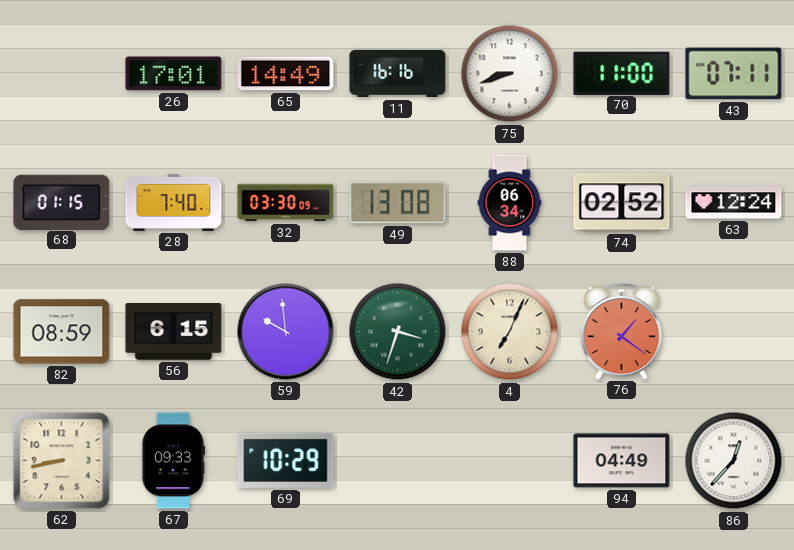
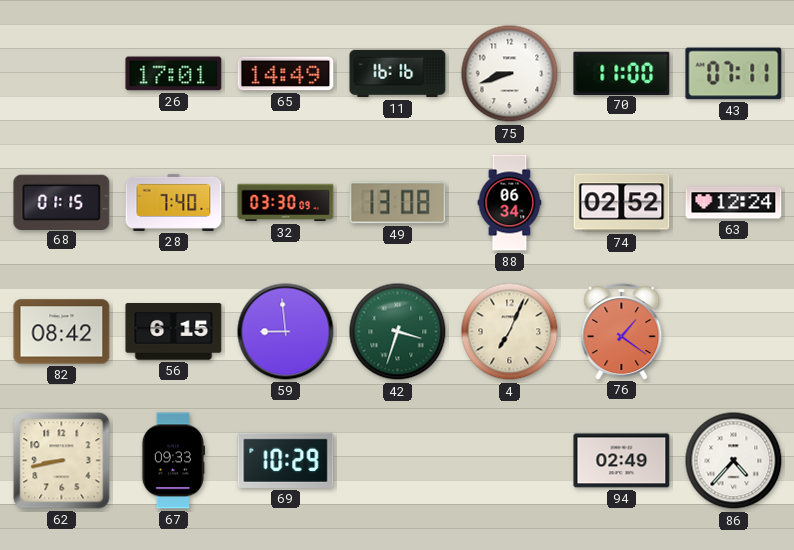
82: 08:59 -> 08:42
59: 9:59 -> 8:59
94: 04:49 -> 02:49
86: 12:37 -> 4:37
